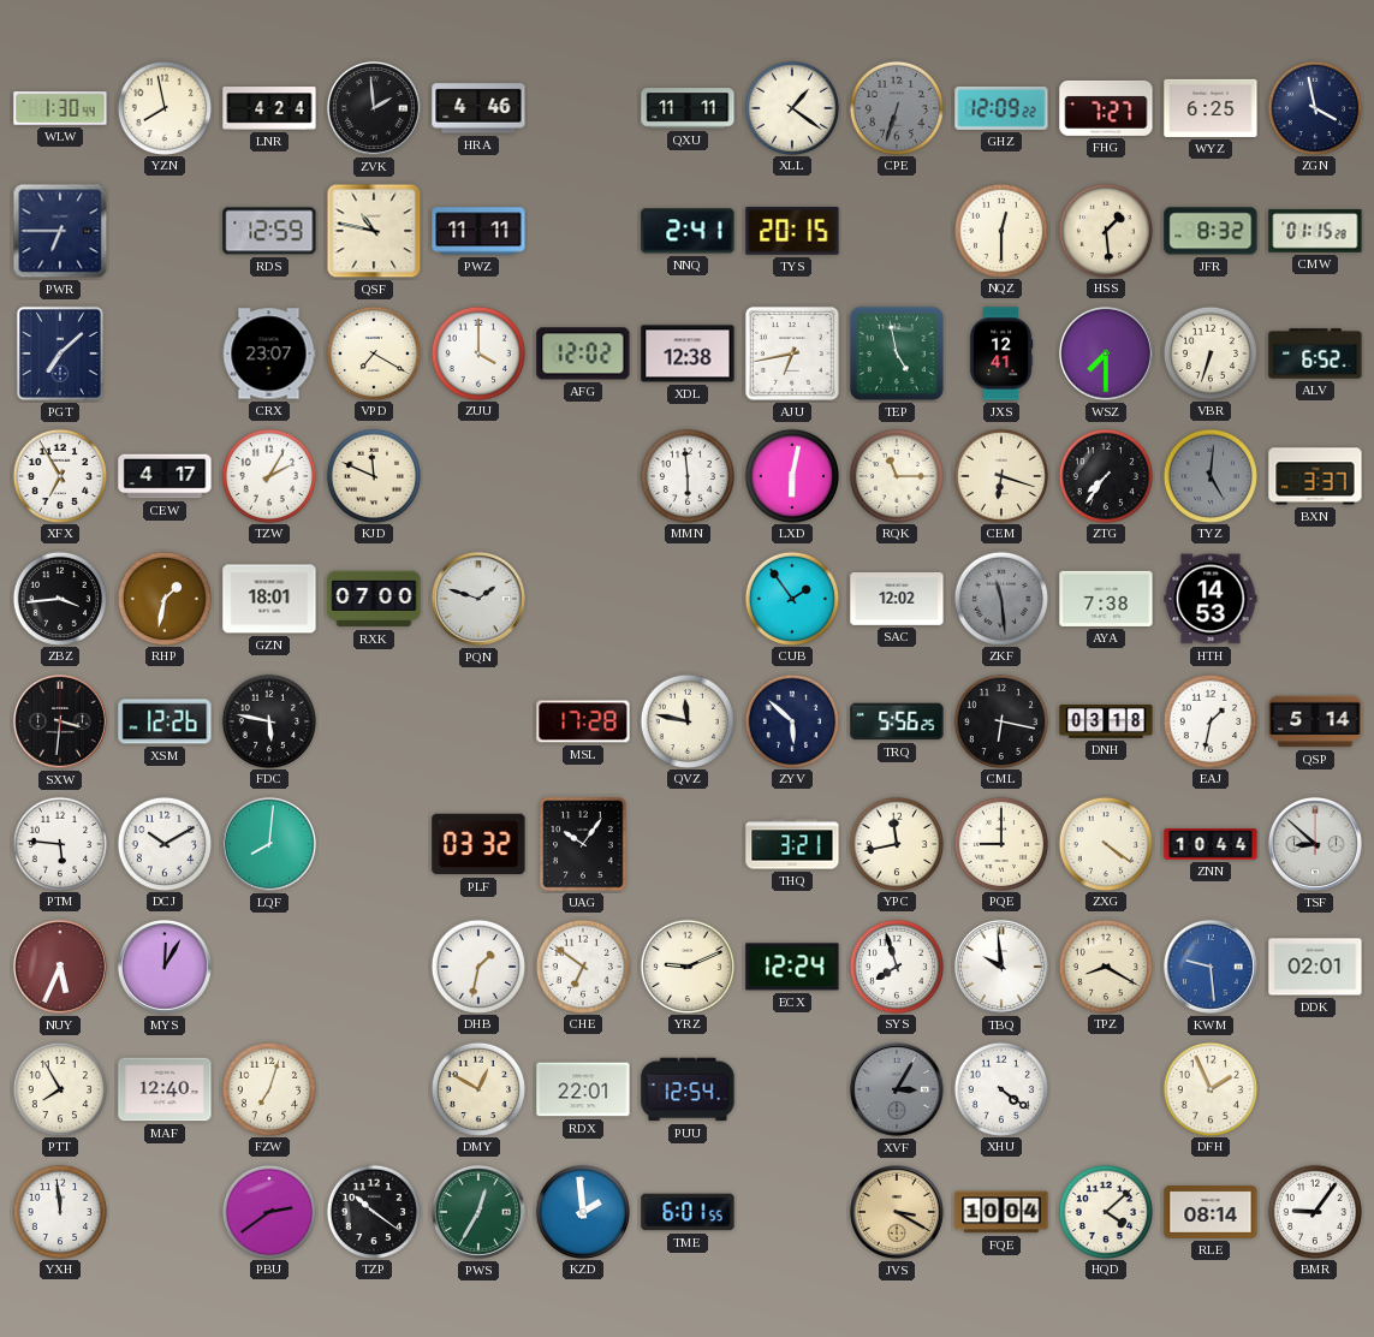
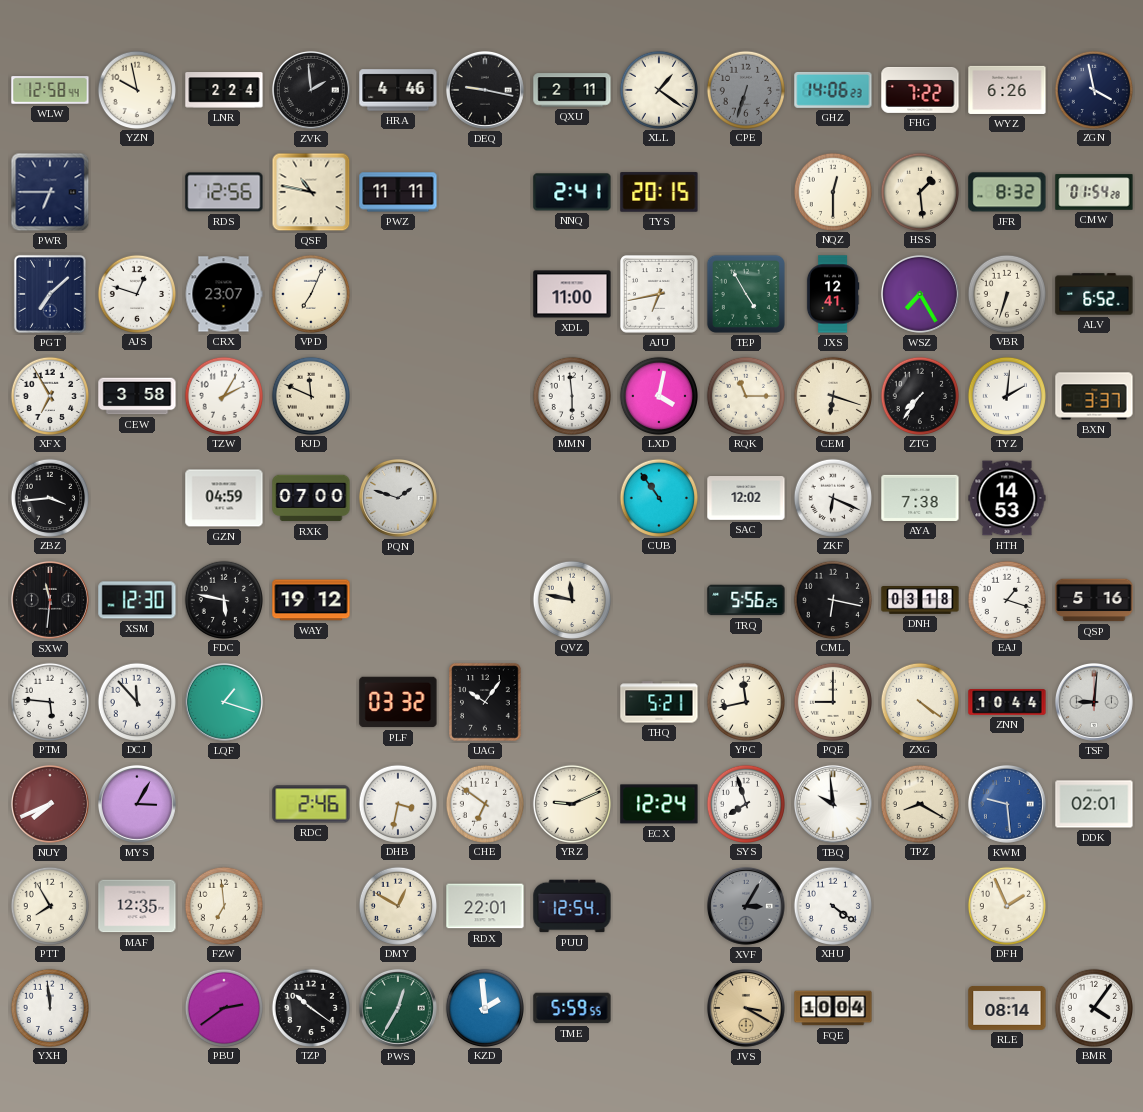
WLW: 1:30 -> 12:58
YZN: 7:58 -> 9:58
LNR: 4:24 -> 2:24
DEQ: none -> 9:17
QXU: 11:11 -> 2:11
GHZ: 12:09 -> 14:06
FHG: 7:27 -> 7:22
WYZ: 6:25 -> 6:26
RDS: 12:59 -> 12:56
CMW: 01:15 -> 01:54
AJS: none -> 12:48
VPD: 7:20 -> 7:04
ZUU: 4:00 -> none
AFG: 12:02 -> none
XDL: 12:38 -> 11:00
TEP: 4:58 -> 4:55
WSZ: 7:30 -> 7:25
CEW: 4:17 -> 3:58
LXD: 6:02 -> 4:02
TYZ: 5:01 -> 2:01
TYZ dial: grey -> white
RHP: 1:32 -> none
GZN: 18:01 -> 04:59
CUB: 1:54 -> 10:54
ZKF: 11:29 -> 6:19
ZKF dial: grey -> white
SXW: 3:31 -> 11:31
XSM: 12:26 -> 12:30
WAY: none -> 19:12
MSL: 17:28 -> none
ZYV: 5:52 -> none
EAJ: 1:32 -> 1:18
QSP: 5:14 -> 5:16
DCJ: 10:10 -> 11:53
LQF: 8:01 -> 1:18
THQ: 3:21 -> 5:21
TSF: 8:52 -> 9:01
NUY: 5:34 -> 7:41
MYS: 12:05 -> 3:05
RDC: none -> 2:46
DHB: 1:32 -> 3:32
MAF: 12:40 -> 12:35
FZW: 7:03 -> 6:59
TME: 6:01 -> 5:59
HQD: 4:08 -> none
BMR: 9:06 -> 4:06
